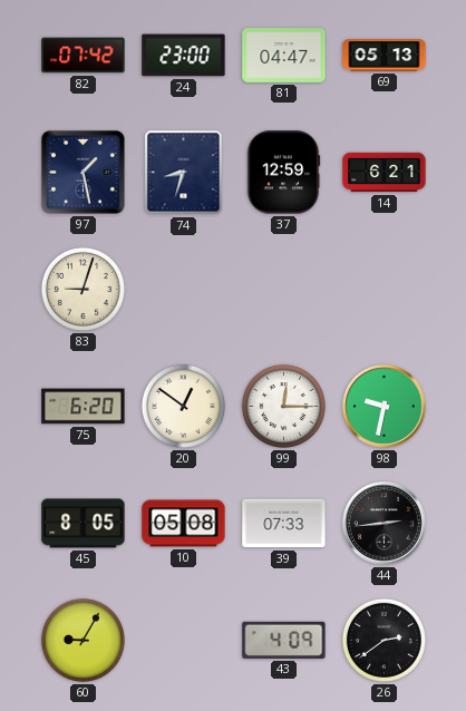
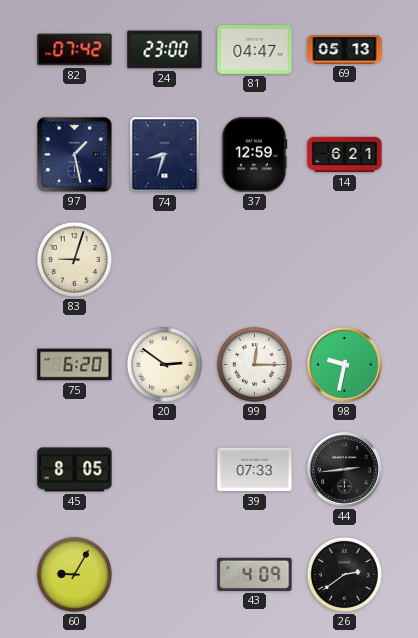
20: 12:51 -> 2:51
10: 05:08 -> none
